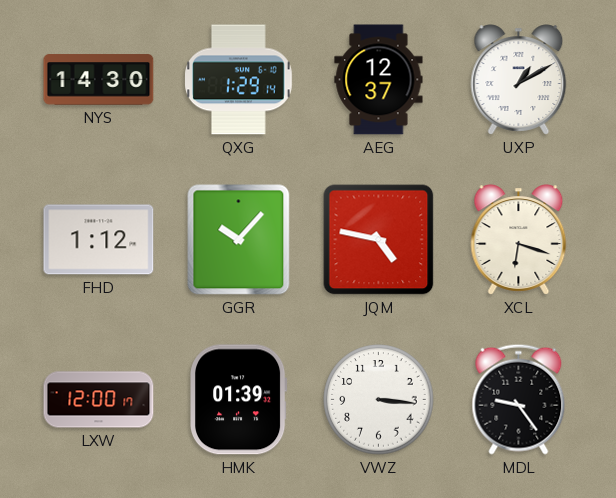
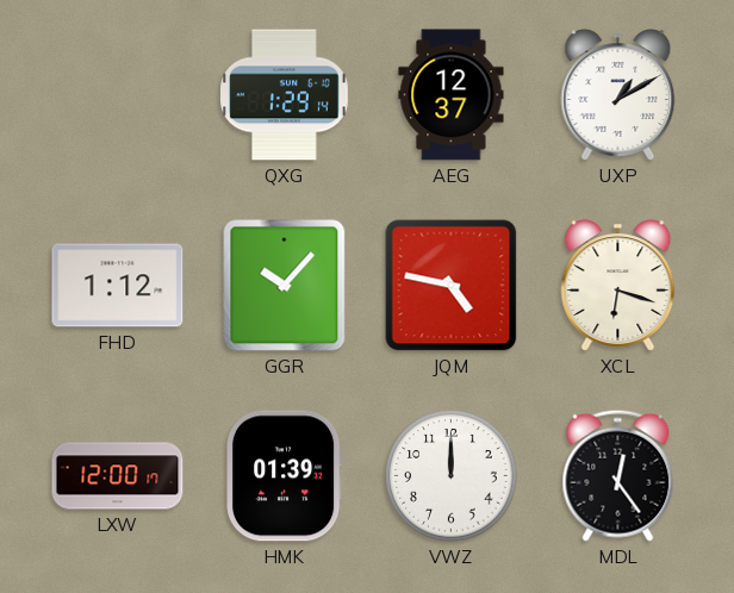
NYS: 14:30 -> none
VWZ: 3:16 -> 12:00
MDL: 9:24 -> 12:24
